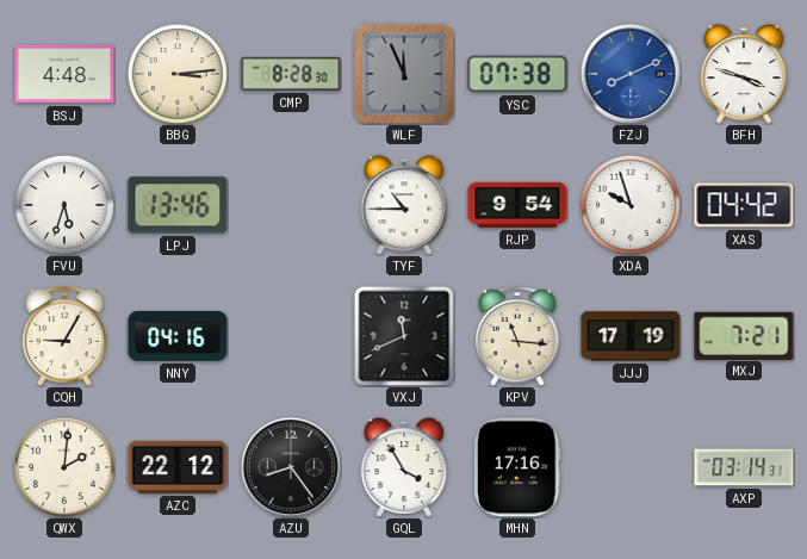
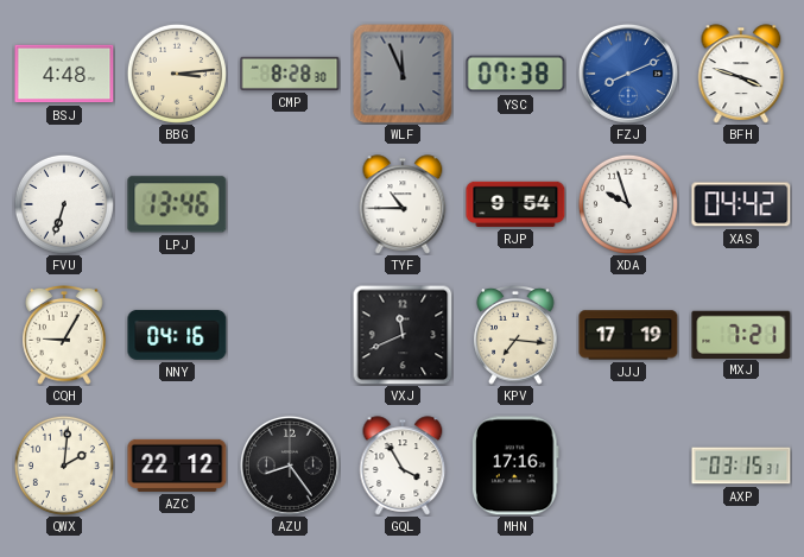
FVU: 5:33 -> 6:33
KPV: 11:16 -> 7:16
AXP: 03:14 -> 03:15
